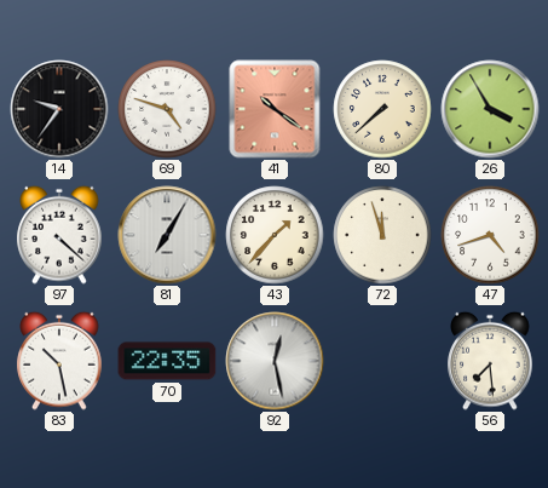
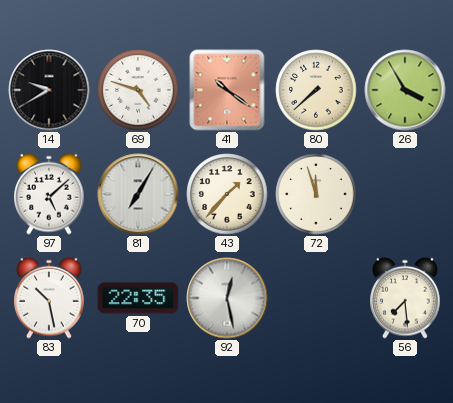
14: 9:36 -> 9:40
97: 4:22 -> 5:08
47: 4:42 -> none
